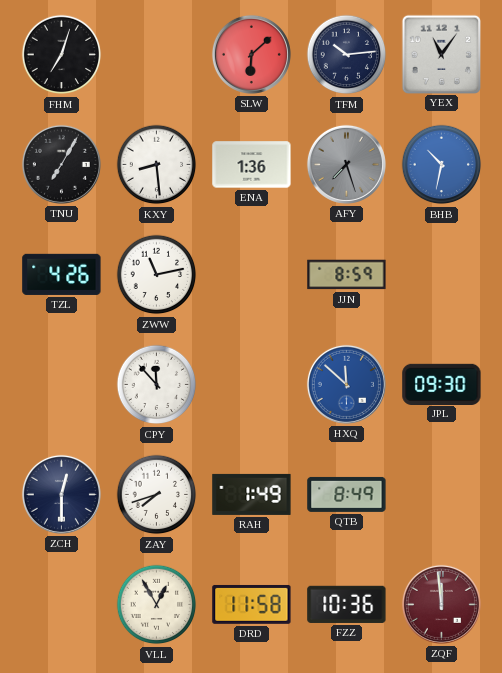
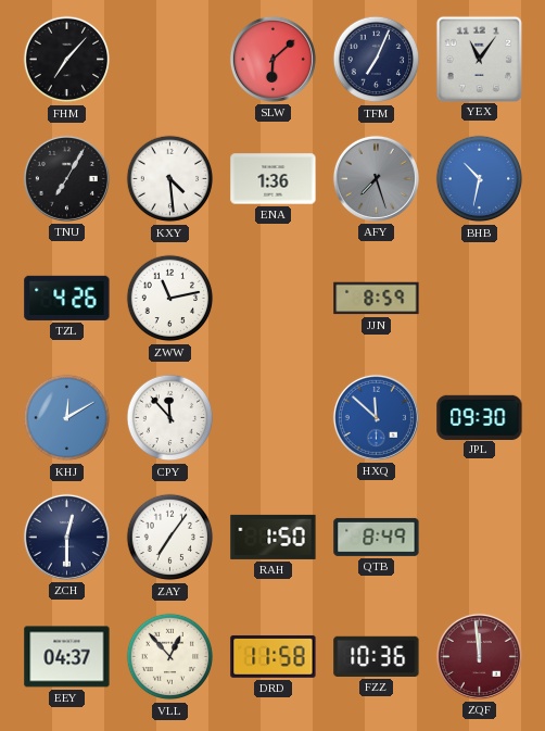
FHM: 7:03 -> 7:07
TFM: 10:14 -> 7:04
KXY: 8:29 -> 4:29
KHJ: none -> 12:10
ZAY: 7:42 -> 7:06
RAH: 1:49 -> 1:50
EEY: none -> 04:37
VLL: 12:55 -> 12:53
